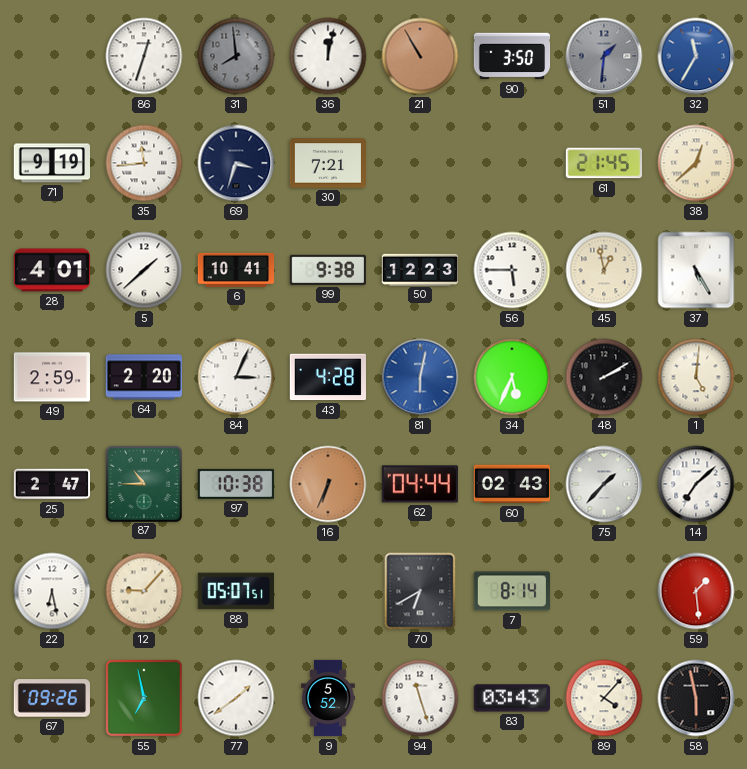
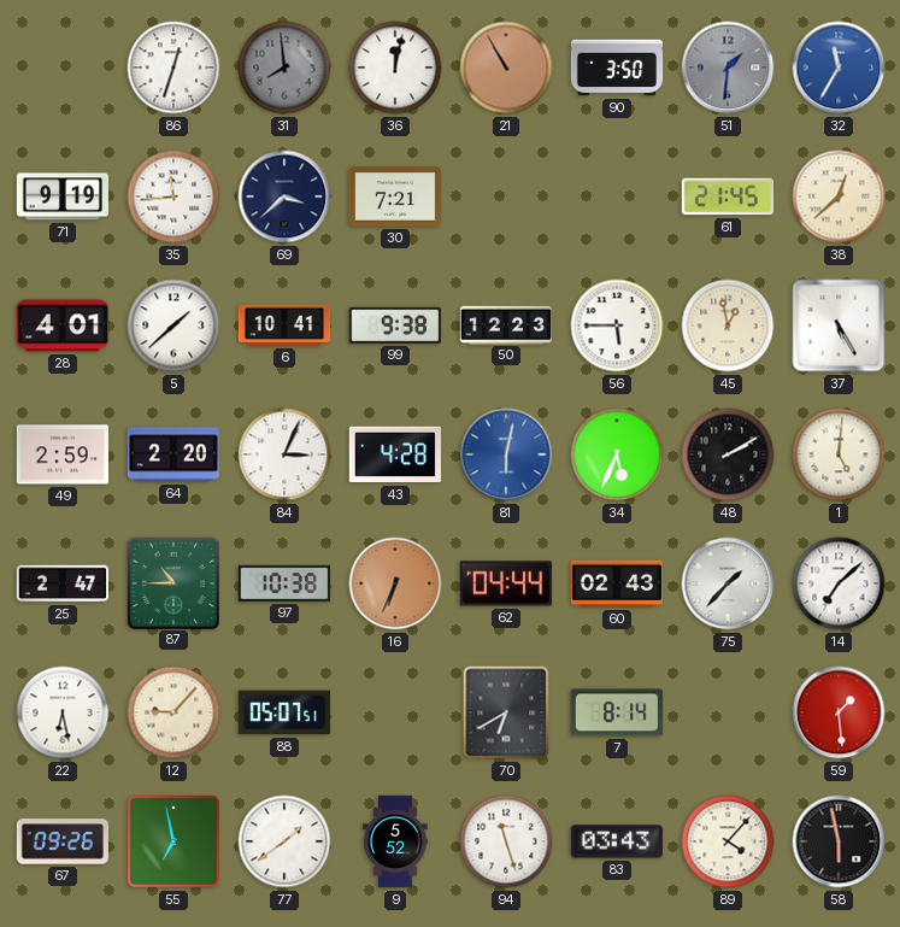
69: 3:33 -> 3:38
